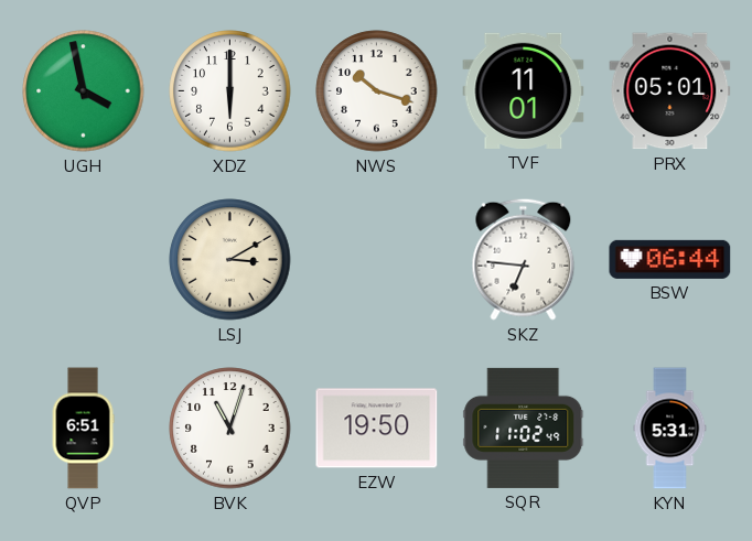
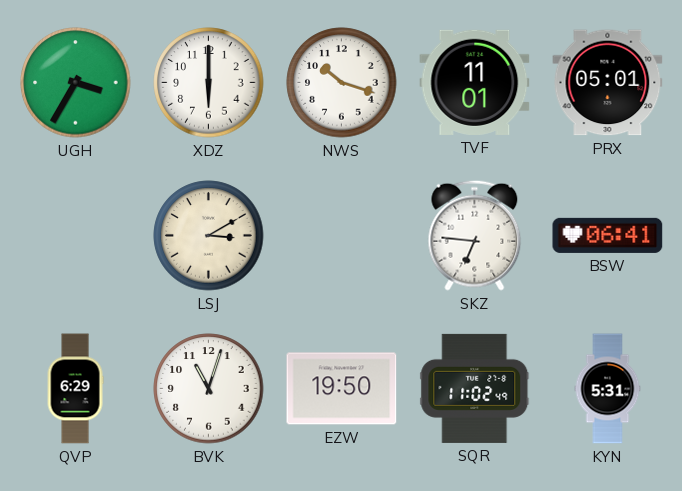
UGH: 3:58 -> 3:35
BSW: 06:44 -> 06:41
QVP: 6:51 -> 6:29
